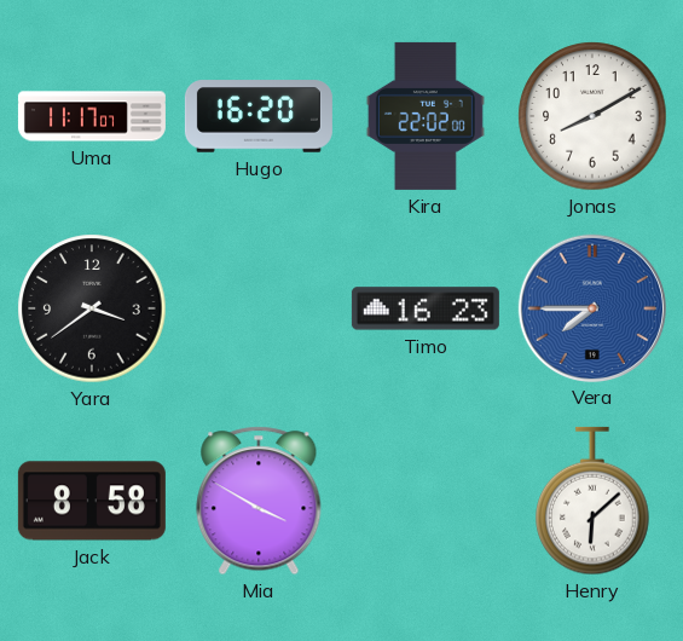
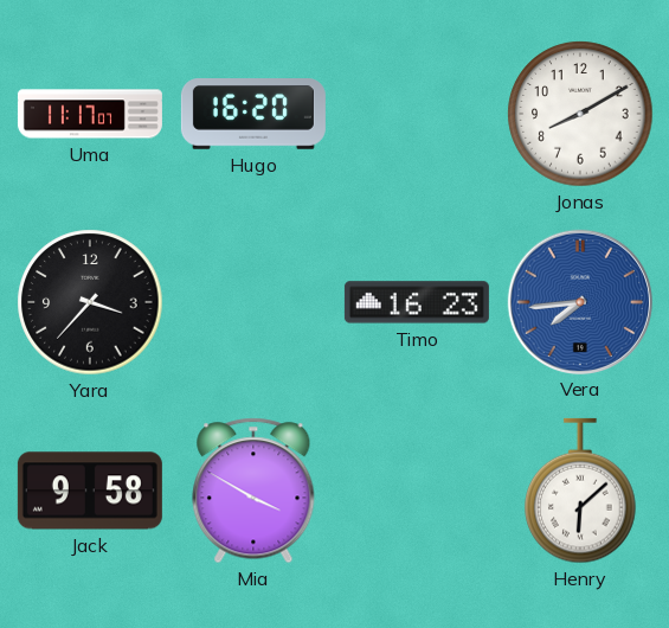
Kira: 22:02 -> none
Yara: 3:39 -> 3:37
Vera: 7:45 -> 7:44
Jack: 8:58 -> 9:58
